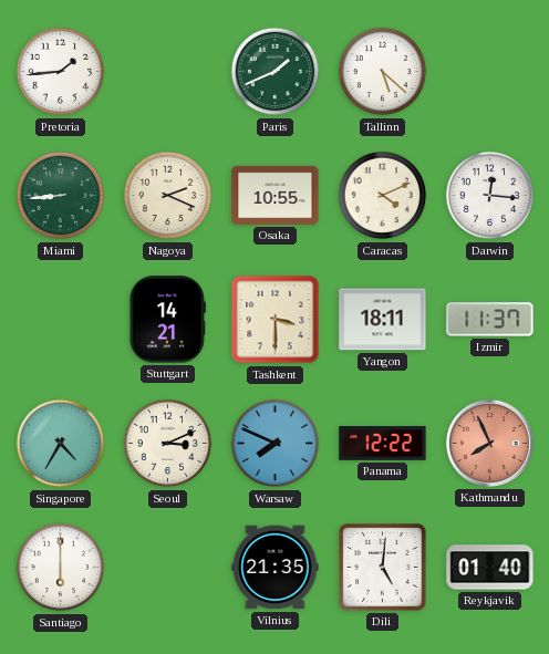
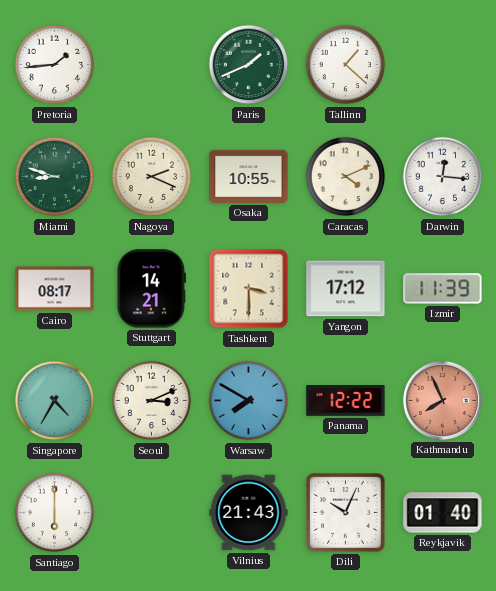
Tallinn: 5:22 -> 1:22
Miami: 8:44 -> 8:48
Cairo: none -> 08:17
Yangon: 18:11 -> 17:12
Izmir: 11:37 -> 11:39
Warsaw: 7:49 -> 7:50
Vilnius: 21:35 -> 21:43
Dili: 5:01 -> 10:04
